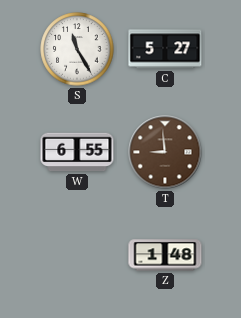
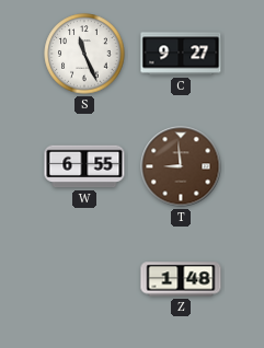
S: 11:25 -> 11:26
C: 5:27 -> 9:27
